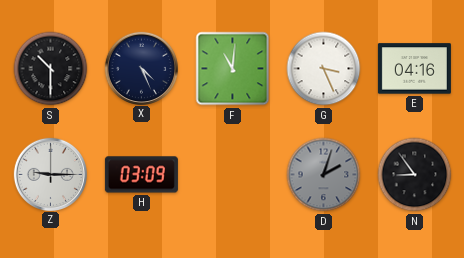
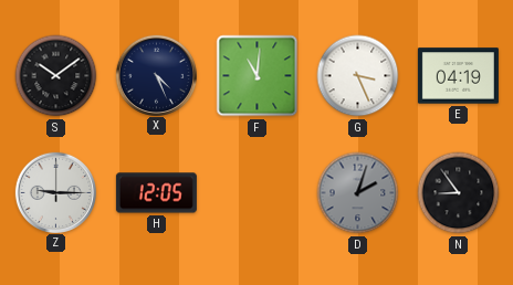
S: 10:30 -> 10:09
E: 04:16 -> 04:19
H: 03:09 -> 12:05
